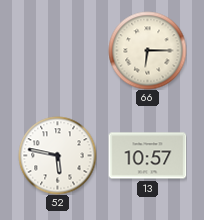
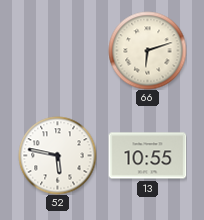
66: 6:15 -> 6:12
13: 10:57 -> 10:55
